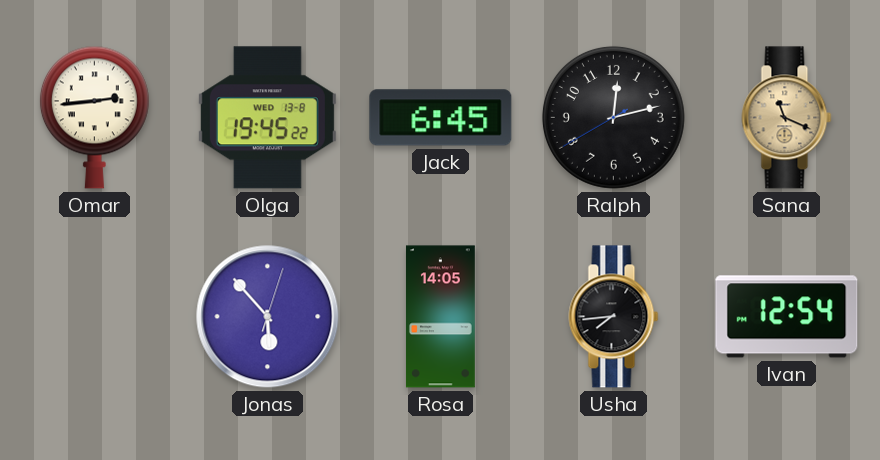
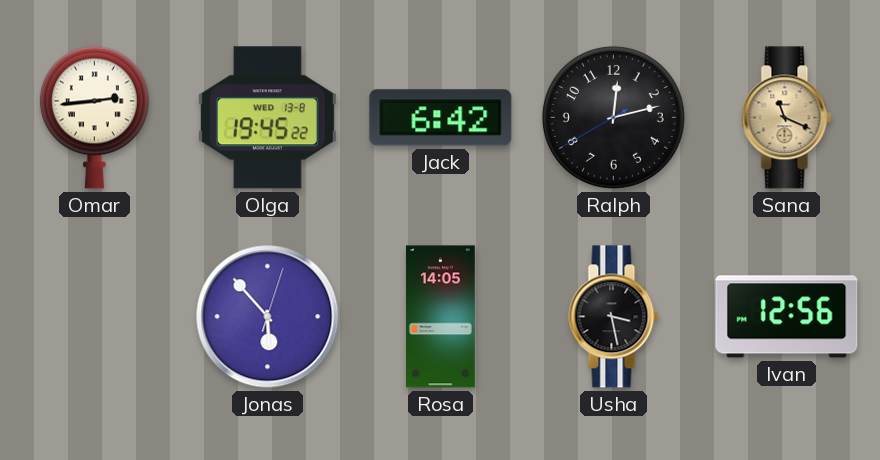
Jack: 6:45 -> 6:42
Usha: 7:44 -> 3:28
Ivan: 12:54 -> 12:56
